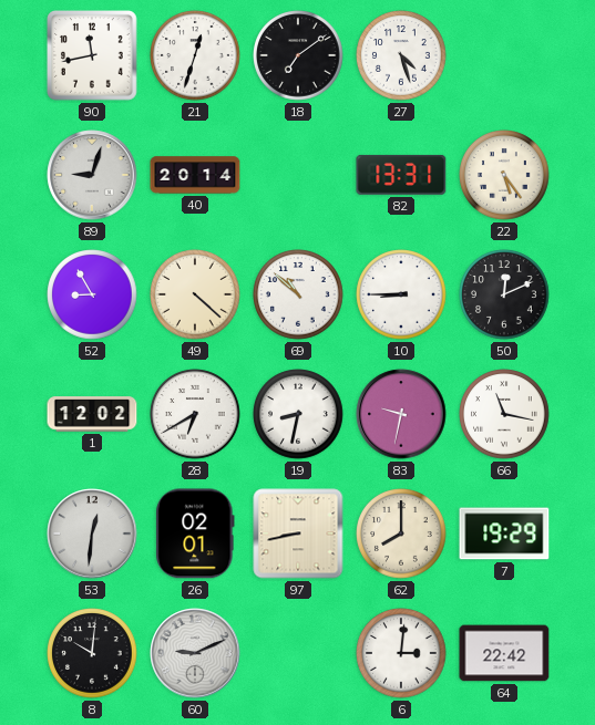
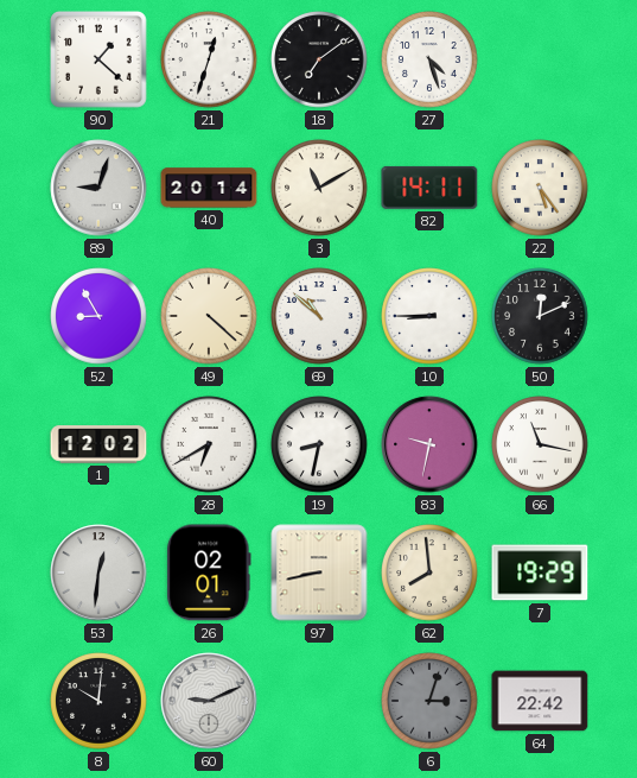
90: 11:43 -> 1:22
3: none -> 11:10
82: 13:31 -> 14:11
62: 8:00 -> 7:59
6: 3:01 -> 3:03
6 dial: white -> grey
